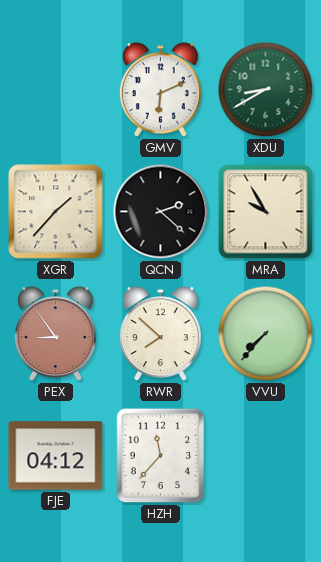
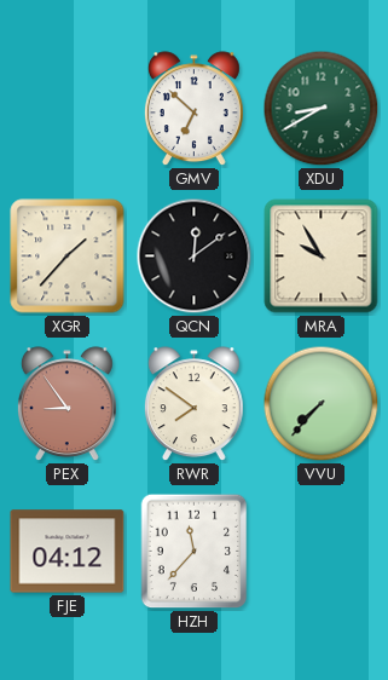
GMV: 6:11 -> 6:52
QCN: 2:22 -> 12:09
RWR: 7:52 -> 7:51
